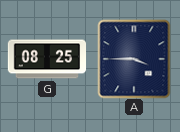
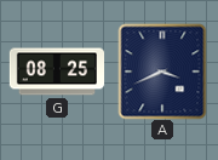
A: 3:45 -> 3:41
